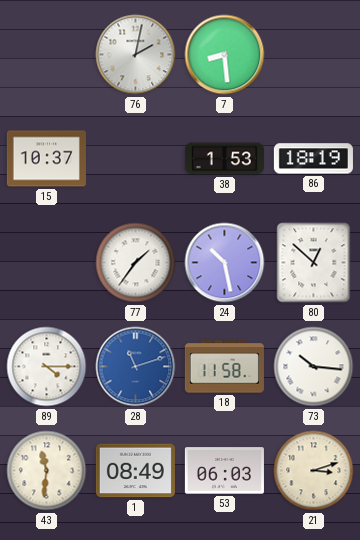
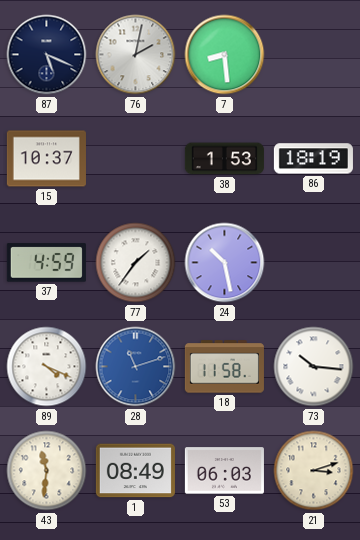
87: none -> 5:19
37: none -> 4:59
80: 12:52 -> none
89: 4:15 -> 4:19
